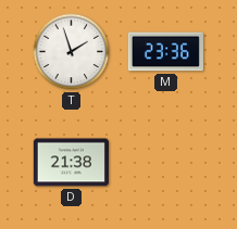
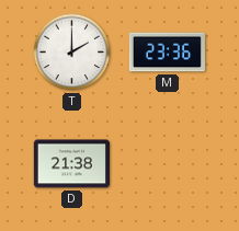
T: 1:57 -> 2:00
